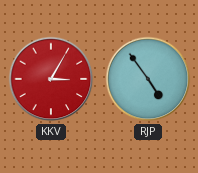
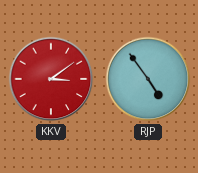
KKV: 3:05 -> 3:09
